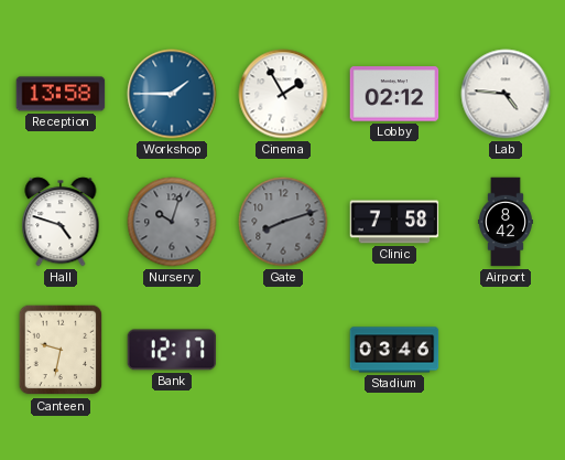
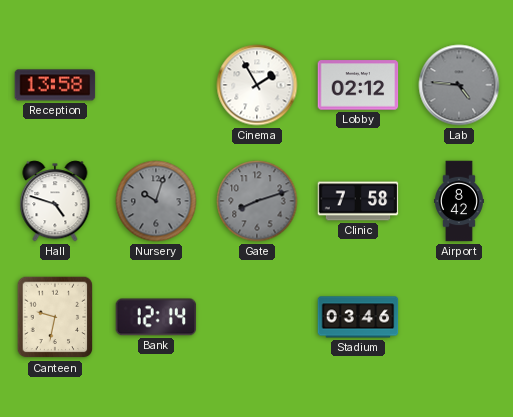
Workshop: 1:45 -> none
Lab dial: white -> grey
Bank: 12:17 -> 12:14
